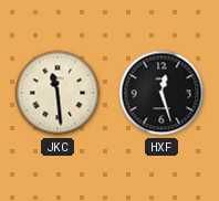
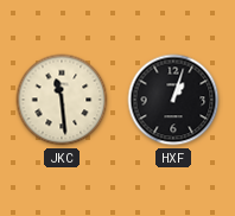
HXF: 12:27 -> 1:03
